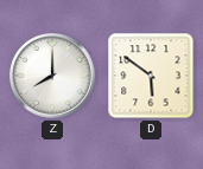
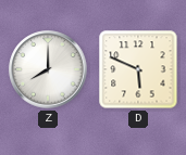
D: 5:51 -> 5:49
